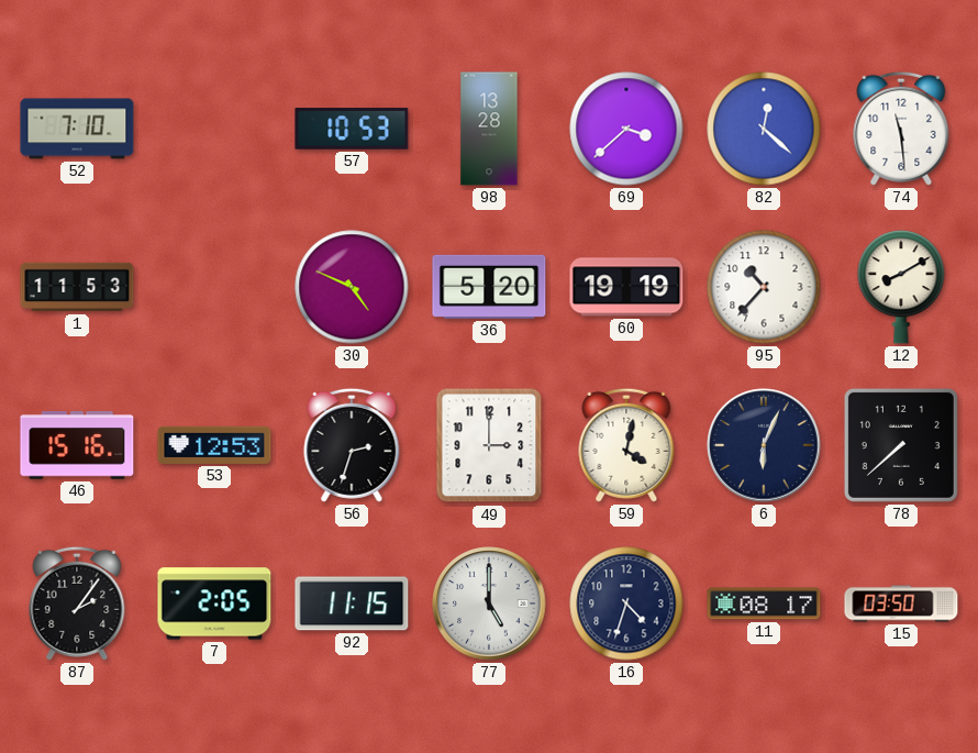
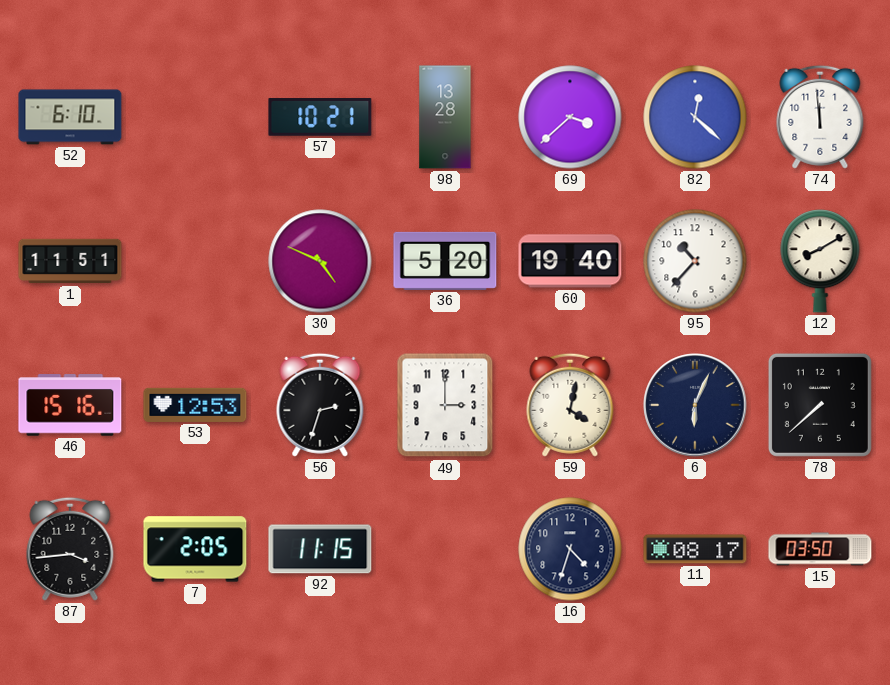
52: 7:10 -> 6:10
57: 10:53 -> 10:21
74: 11:29 -> 11:59
1: 11:53 -> 11:51
60: 19:19 -> 19:40
87: 2:06 -> 3:44
77: 5:00 -> none
